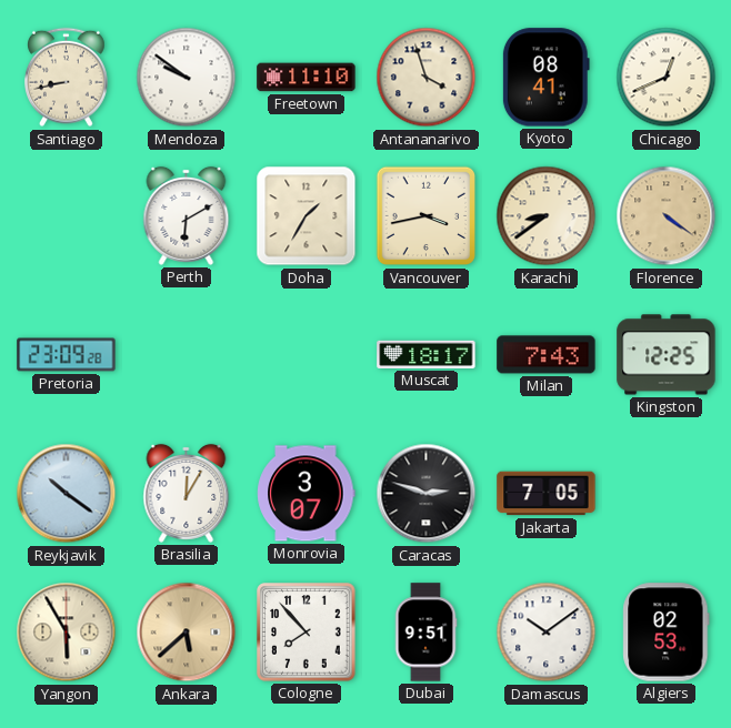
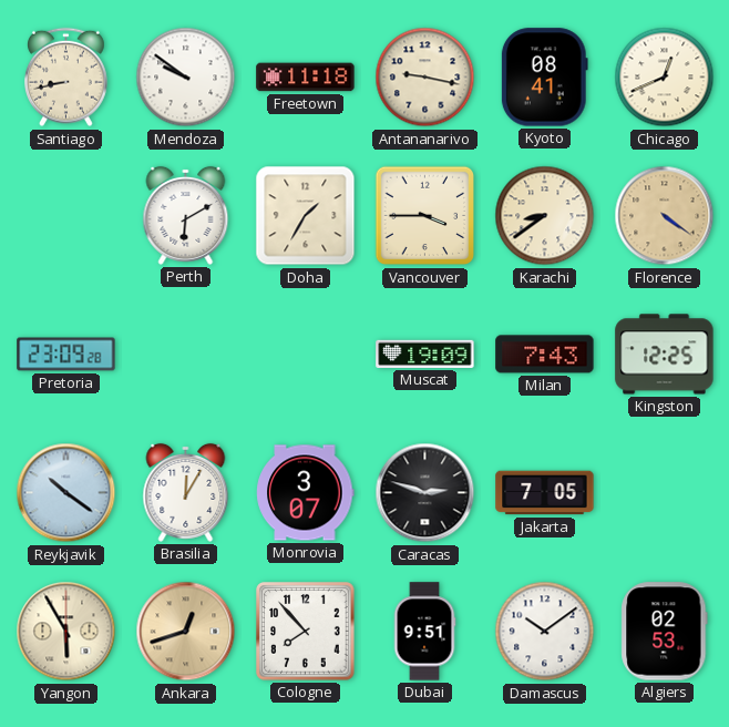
Freetown: 11:10 -> 11:18
Antananarivo: 3:57 -> 9:17
Vancouver: 3:43 -> 3:45
Muscat: 18:17 -> 19:09
Ankara: 5:38 -> 12:42
